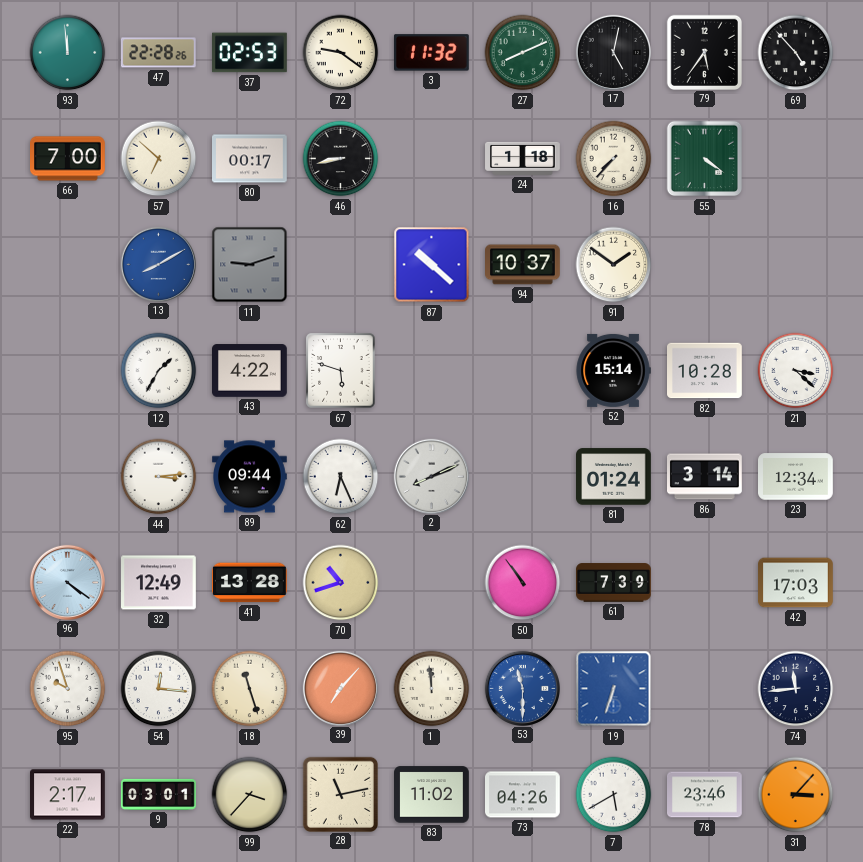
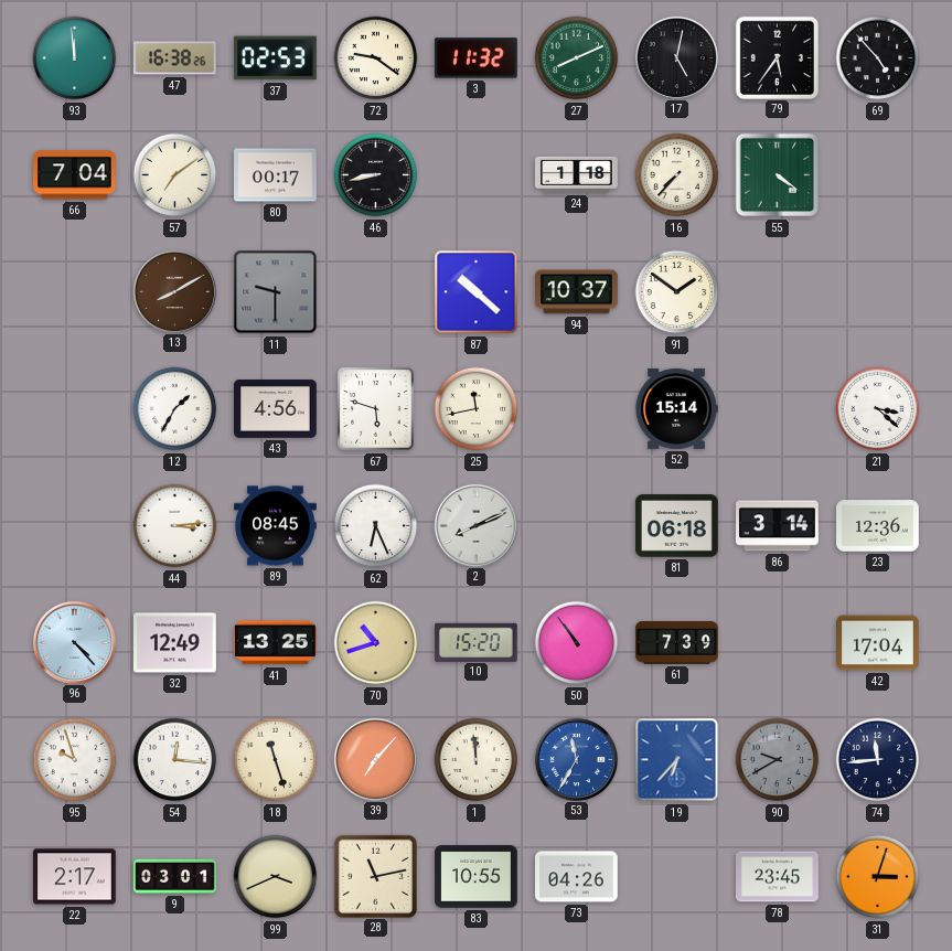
47: 22:28 -> 16:38
66: 7:00 -> 7:04
57: 6:52 -> 7:09
13 dial: blue -> brown
11: 9:12 -> 9:30
43: 4:22 -> 4:56
25: none -> 11:43
82: 10:28 -> none
89: 09:44 -> 08:45
81: 01:24 -> 06:18
23: 12:34 -> 12:36
96: 4:21 -> 4:23
41: 13:28 -> 13:25
10: none -> 15:20
42: 17:03 -> 17:04
53: 11:30 -> 11:35
19: 6:33 -> 6:37
90: none -> 9:40
99: 3:37 -> 3:41
83: 11:02 -> 10:55
7: 5:40 -> none
78: 23:46 -> 23:45
31: 3:07 -> 3:03
